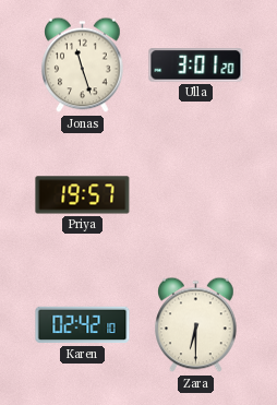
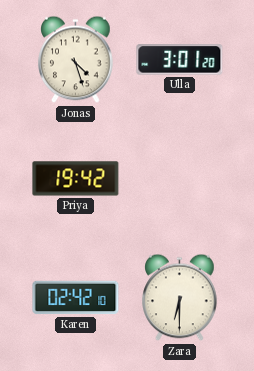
Jonas: 11:27 -> 4:27
Priya: 19:57 -> 19:42
